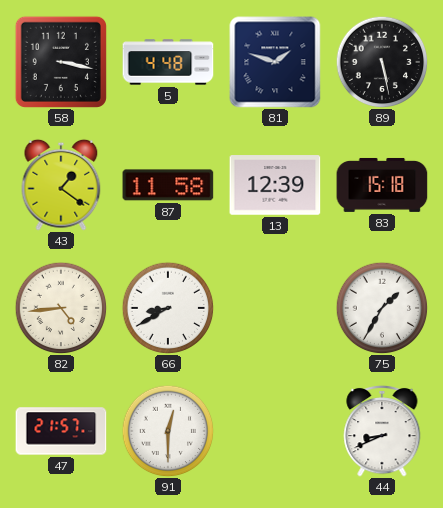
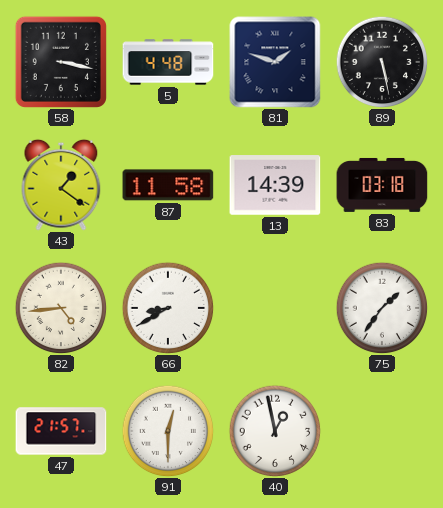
13: 12:39 -> 14:39
83: 15:18 -> 03:18
75: 1:35 -> 1:36
40: none -> 12:58
44: 8:41 -> none
